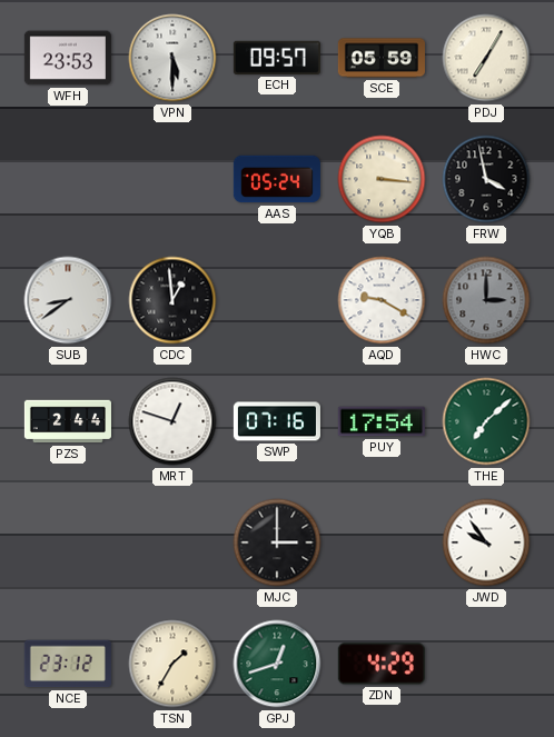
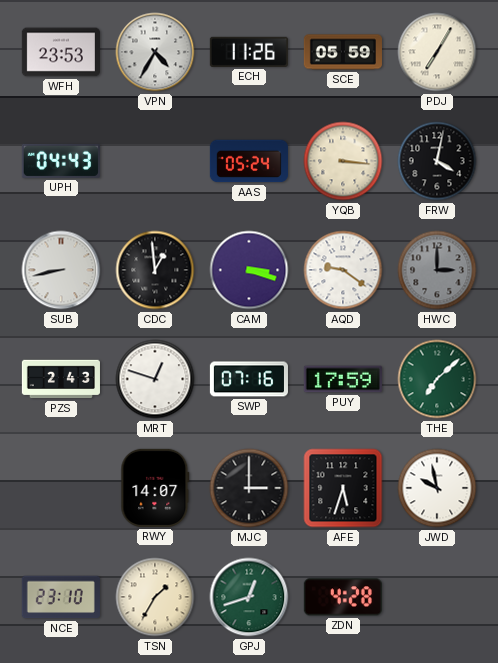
VPN: 5:30 -> 4:35
ECH: 09:57 -> 11:26
UPH: none -> 04:43
FRW: 3:58 -> 4:02
SUB: 8:39 -> 8:43
CAM: none -> 3:18
AQD: 9:20 -> 9:21
PZS: 2:44 -> 2:43
PUY: 17:54 -> 17:59
RWY: none -> 14:07
AFE: none -> 5:33
JWD: 9:54 -> 9:58
NCE: 23:12 -> 23:10
ZDN: 4:29 -> 4:28
